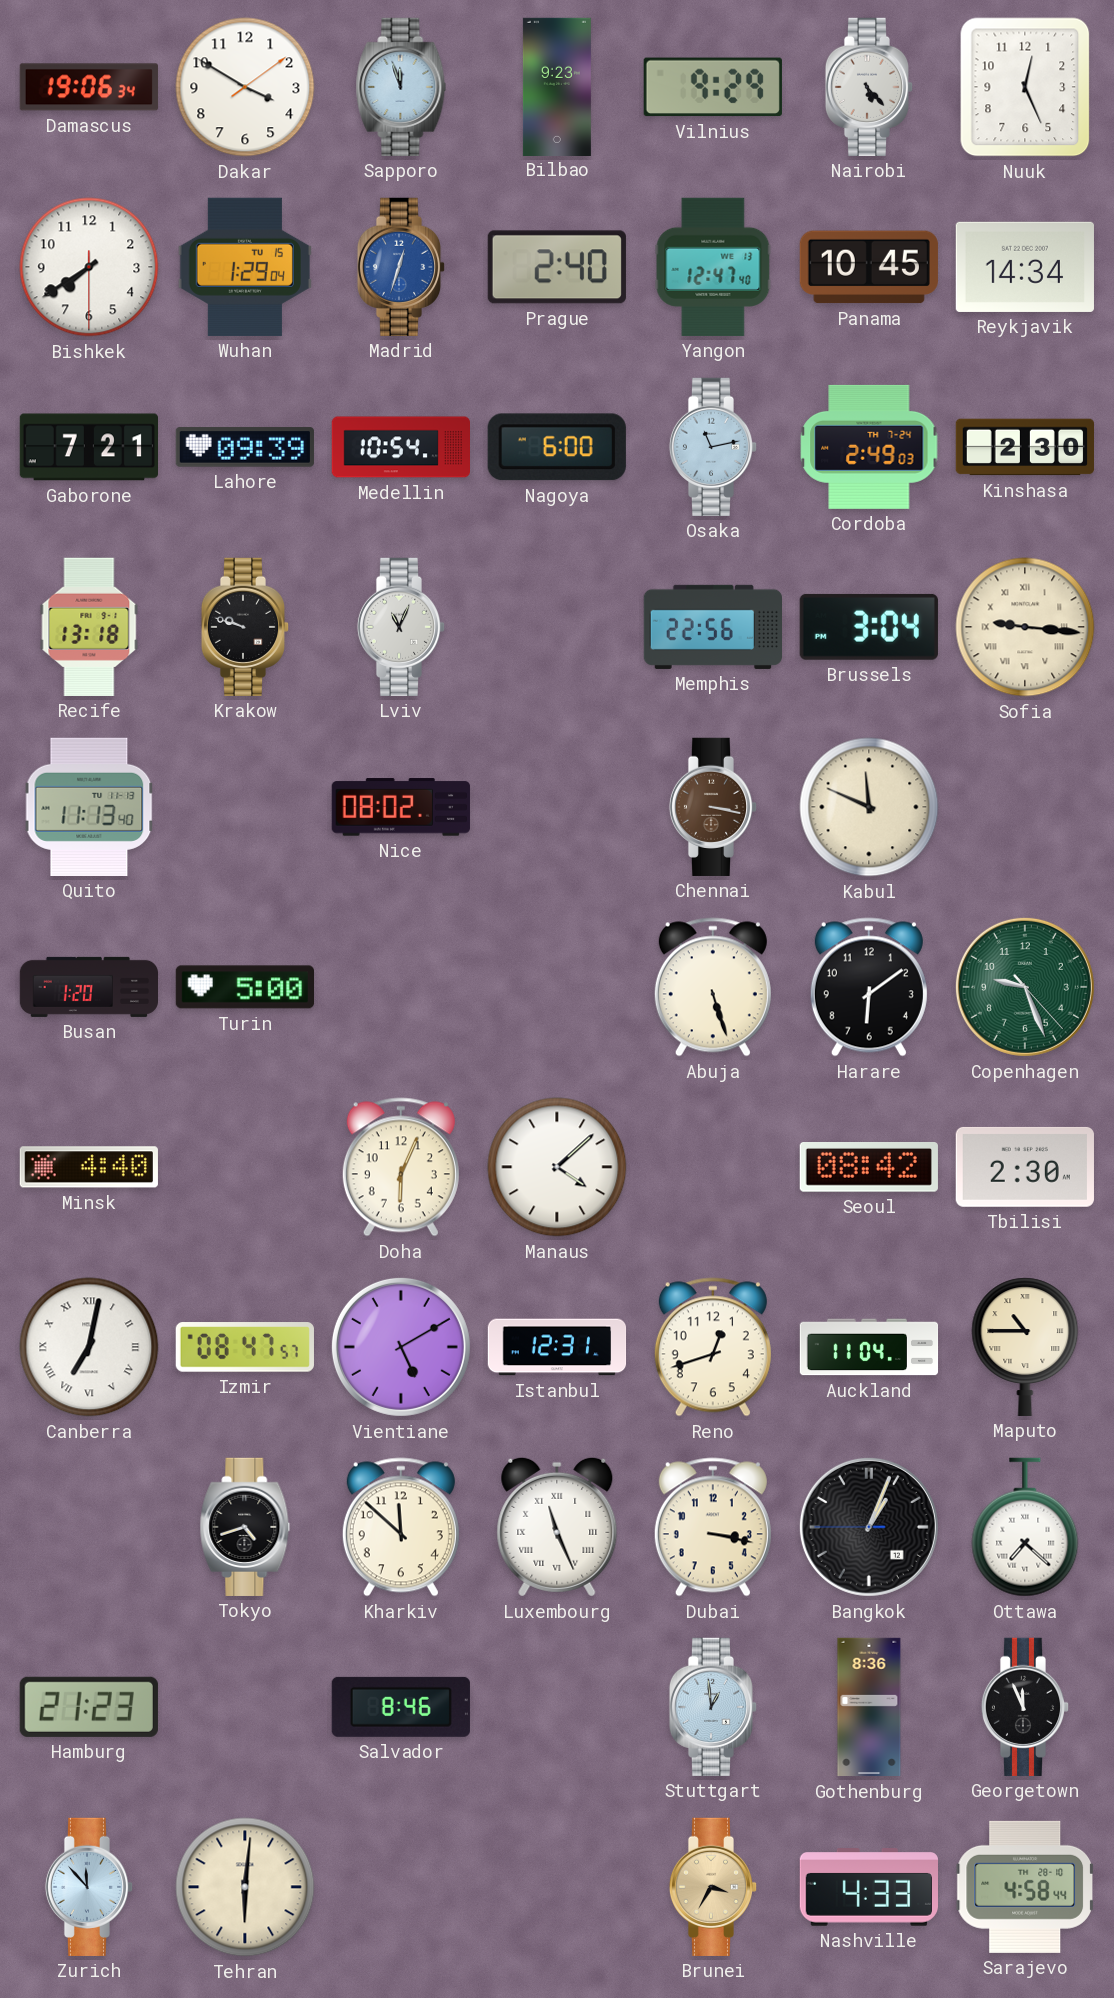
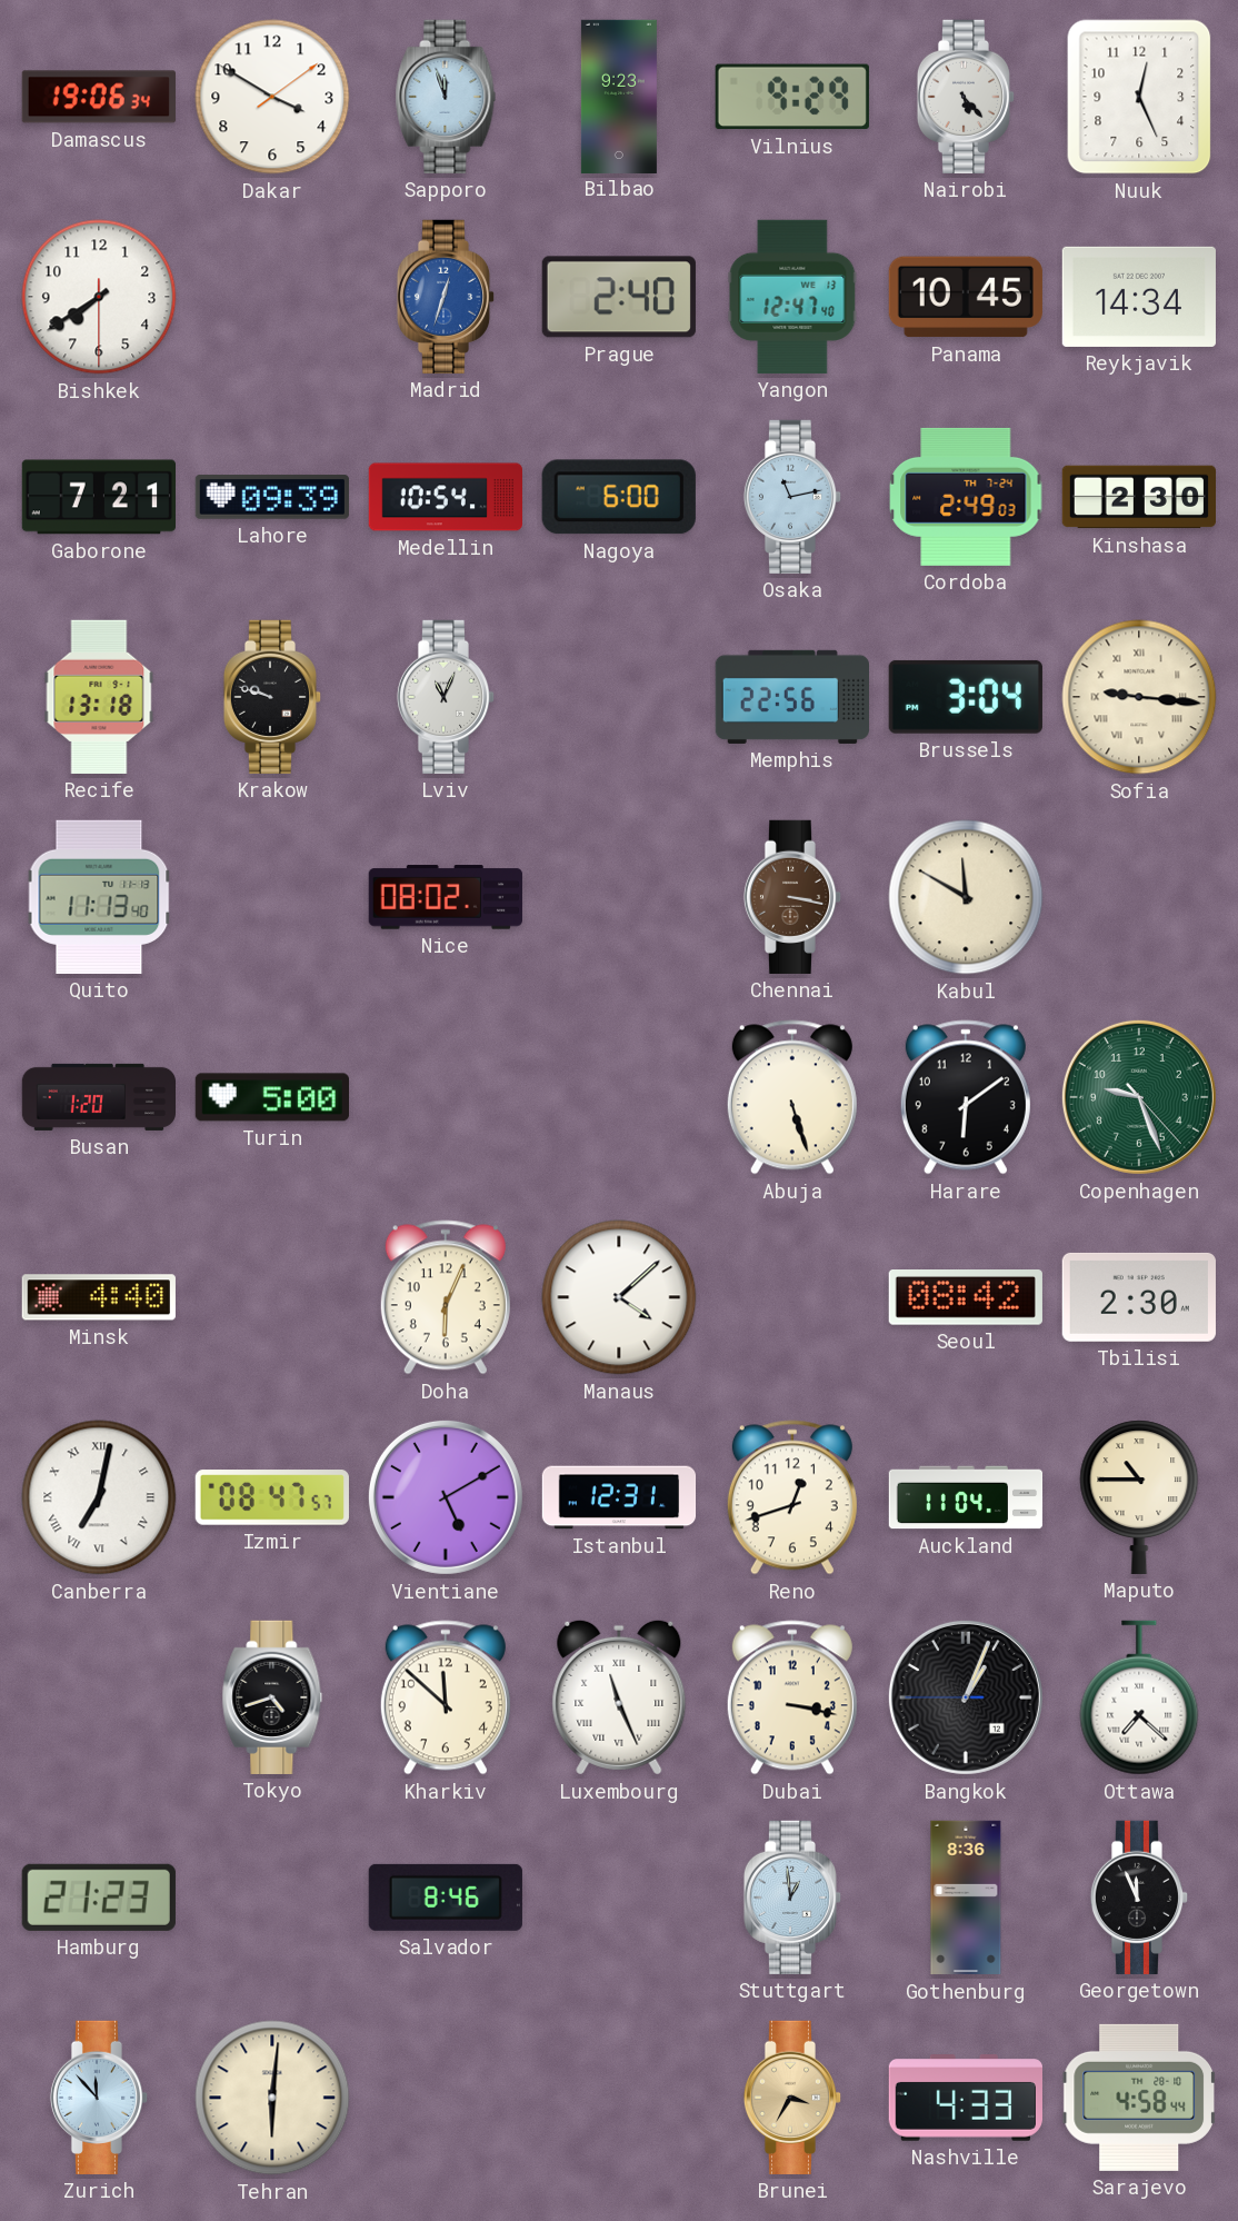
Wuhan: 1:29 -> none
Kabul: 11:49 -> 11:50
